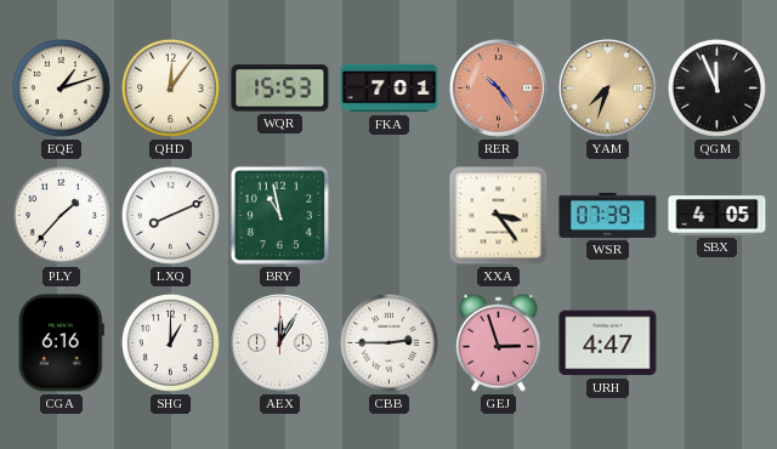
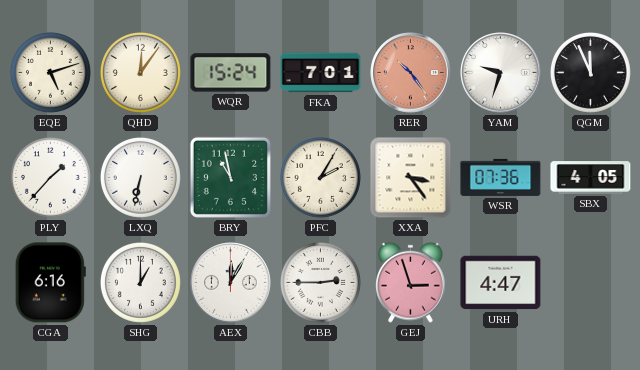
EQE: 1:12 -> 5:12
WQR: 15:53 -> 15:24
YAM: 7:33 -> 9:33
YAM dial: champagne -> white
LXQ: 8:11 -> 6:32
PFC: none -> 2:05
WSR: 07:39 -> 07:36
